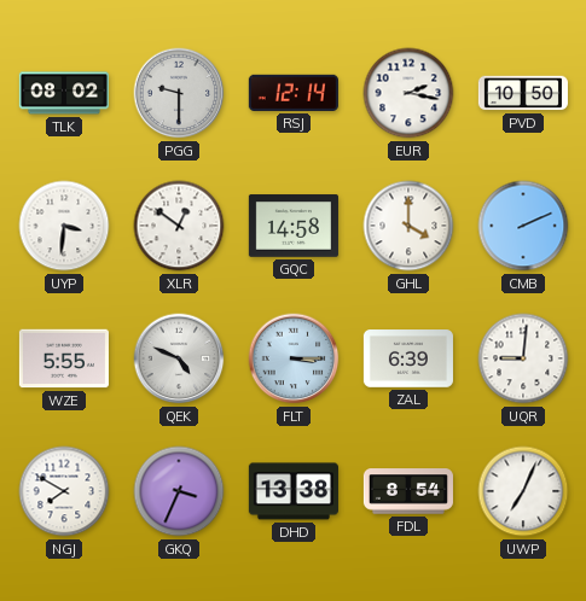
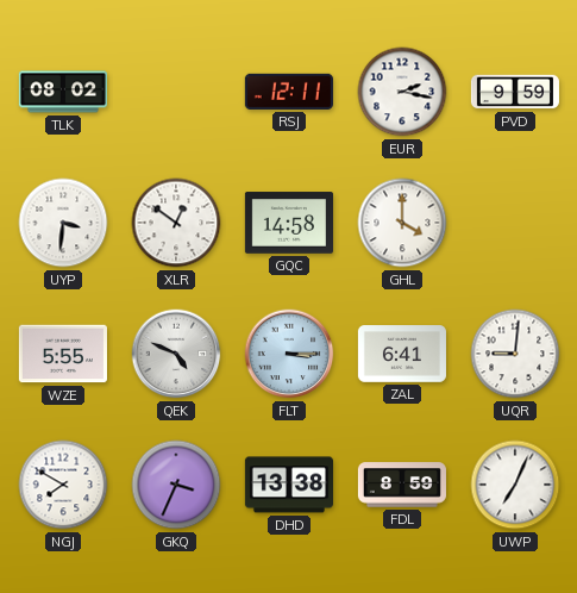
PGG: 9:30 -> none
RSJ: 12:14 -> 12:11
PVD: 10:50 -> 9:59
CMB: 2:11 -> none
ZAL: 6:39 -> 6:41
FDL: 8:54 -> 8:59
